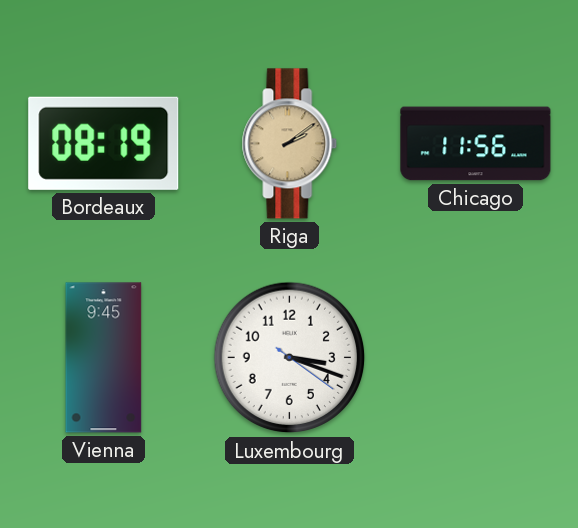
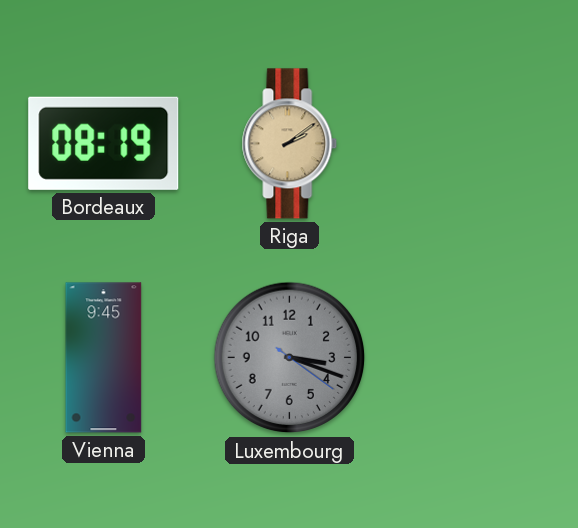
Chicago: 11:56 -> none
Luxembourg dial: white -> grey
